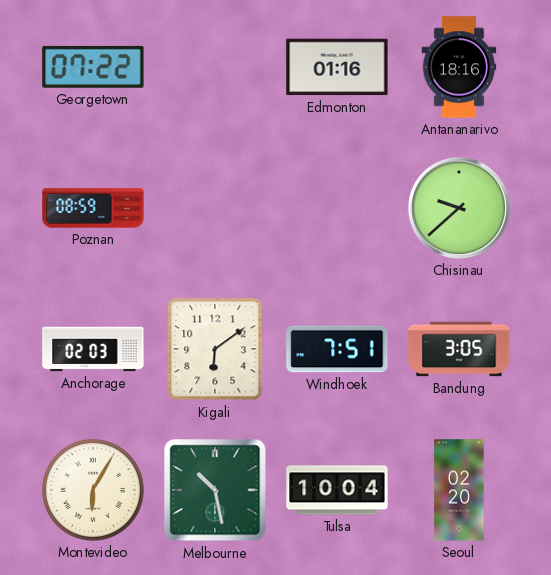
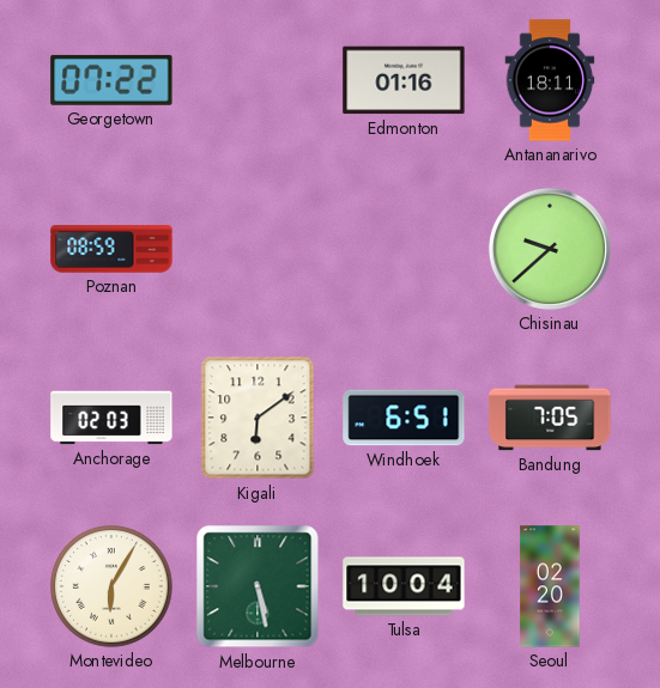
Antananarivo: 18:16 -> 18:11
Windhoek: 7:51 -> 6:51
Bandung: 3:05 -> 7:05
Melbourne: 10:28 -> 5:28
